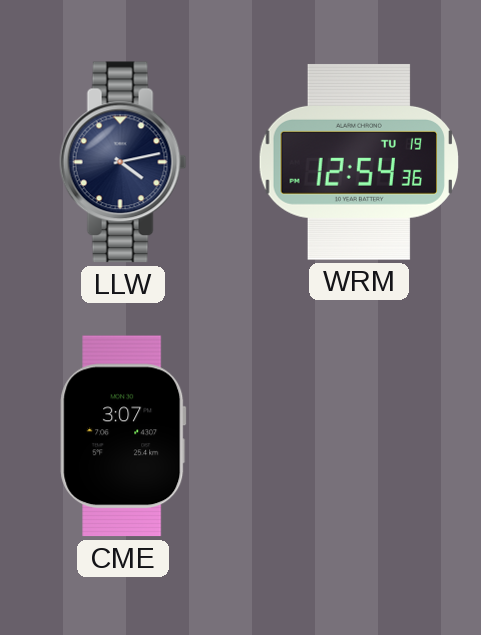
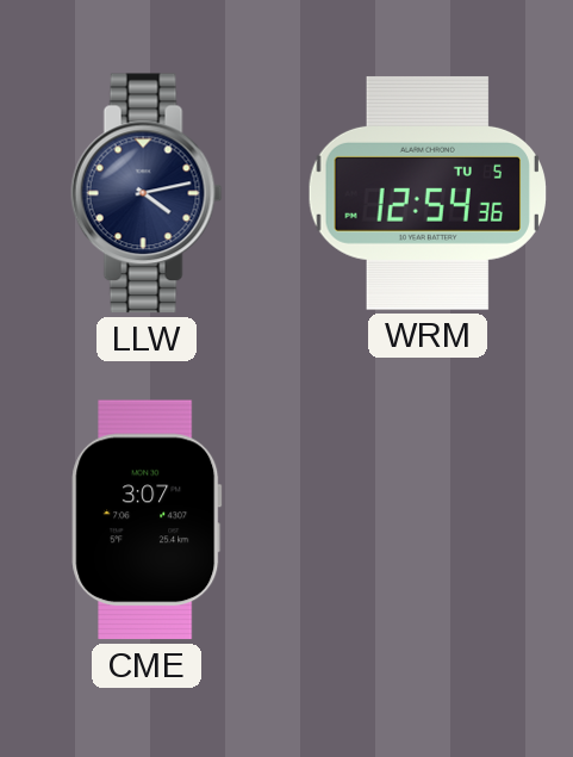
WRM date: TU 19 -> TU 5
